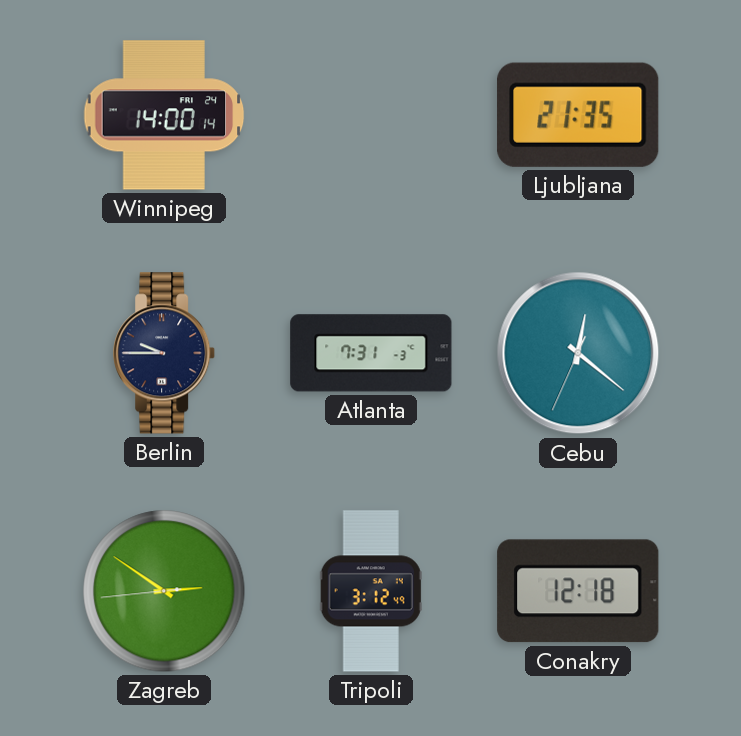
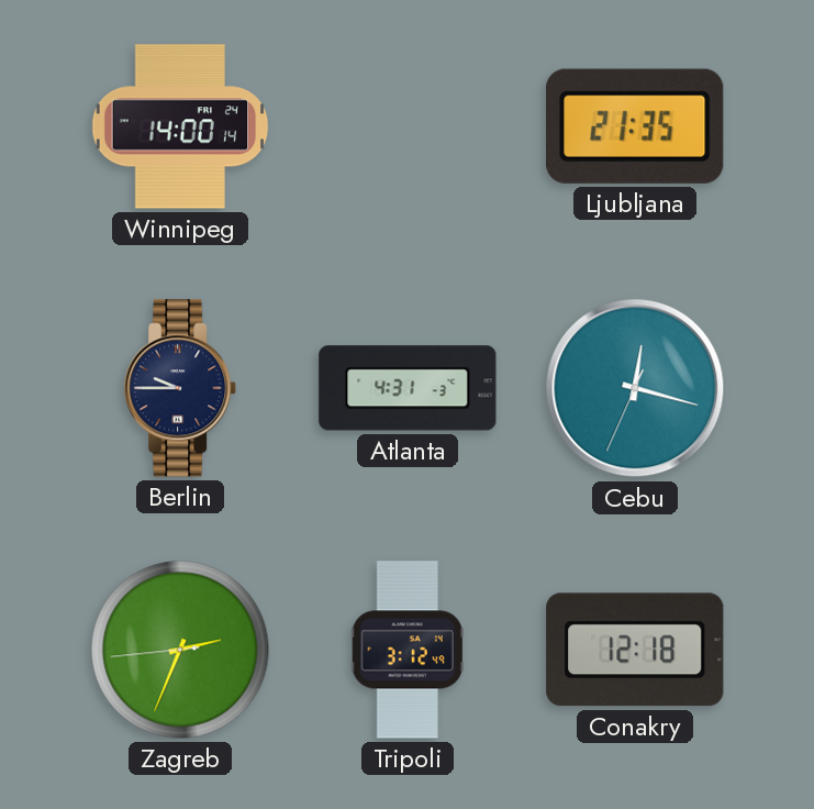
Atlanta: 7:31 -> 4:31
Cebu: 12:21 -> 12:17
Zagreb: 2:50 -> 2:33
